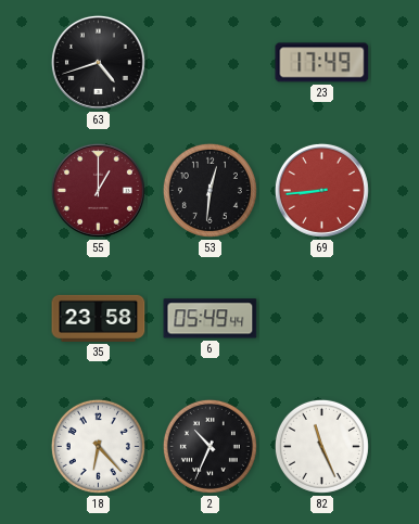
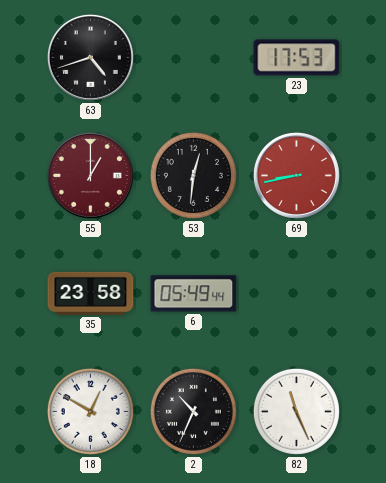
23: 17:49 -> 17:53
69: 8:44 -> 8:43
18: 6:23 -> 12:50
